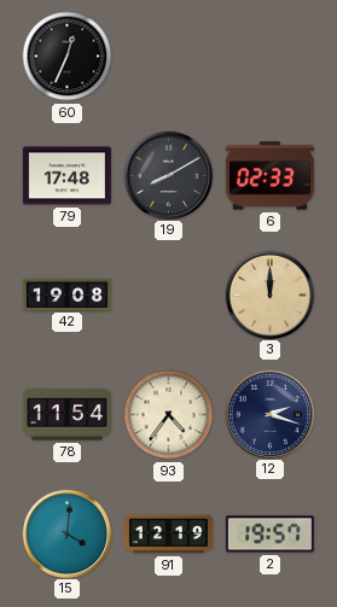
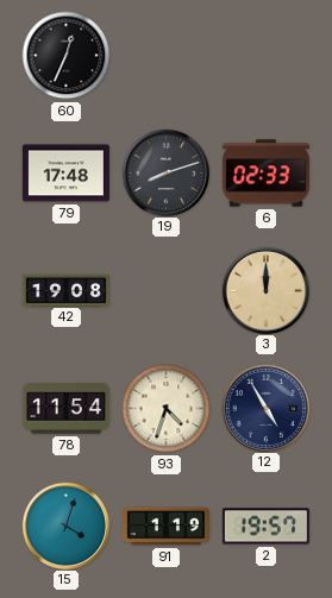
19: 8:10 -> 8:12
93: 4:36 -> 4:33
12: 2:18 -> 4:55
15: 4:01 -> 4:03
91: 12:19 -> 1:19
